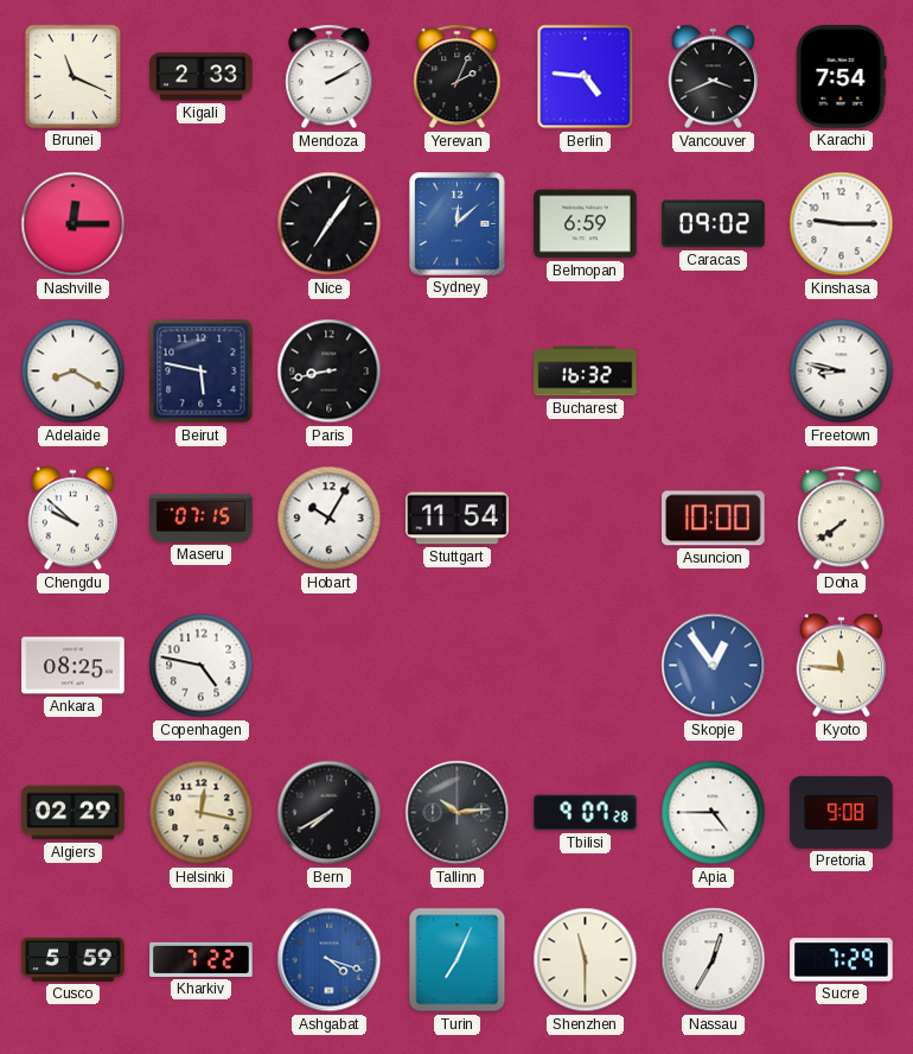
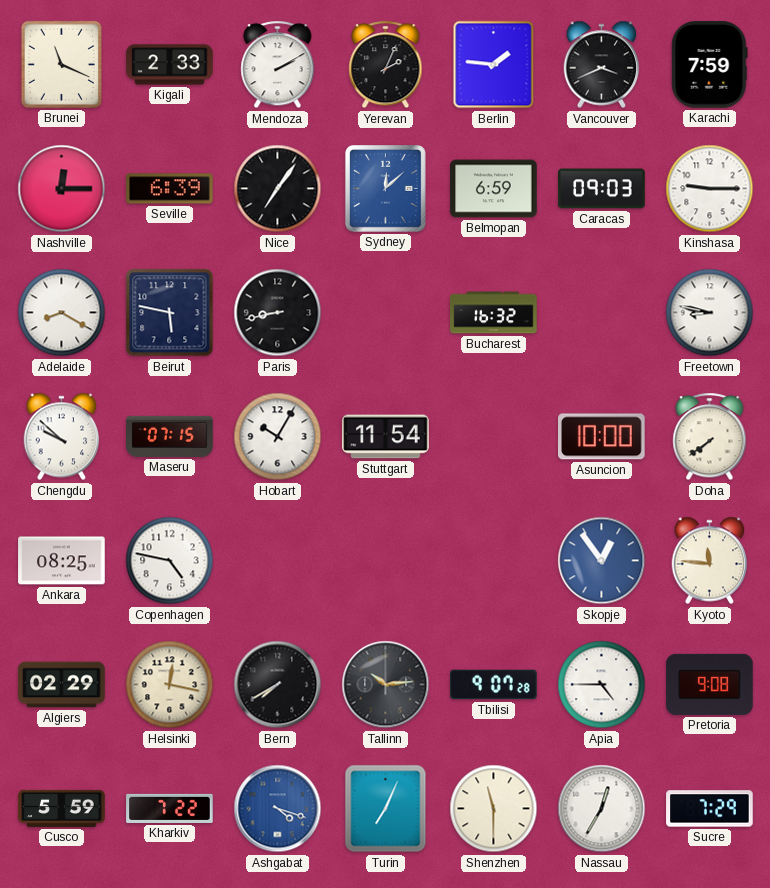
Berlin: 4:46 -> 1:46
Karachi: 7:54 -> 7:59
Seville: none -> 6:39
Caracas: 09:02 -> 09:03
